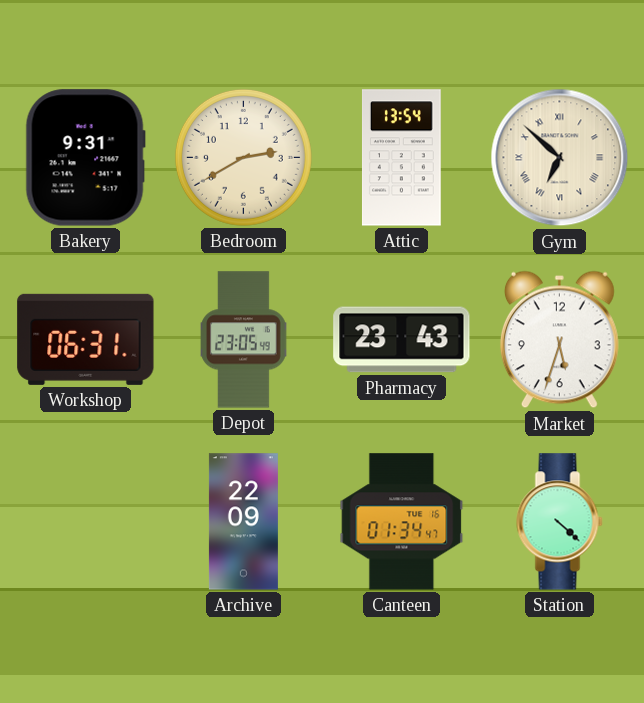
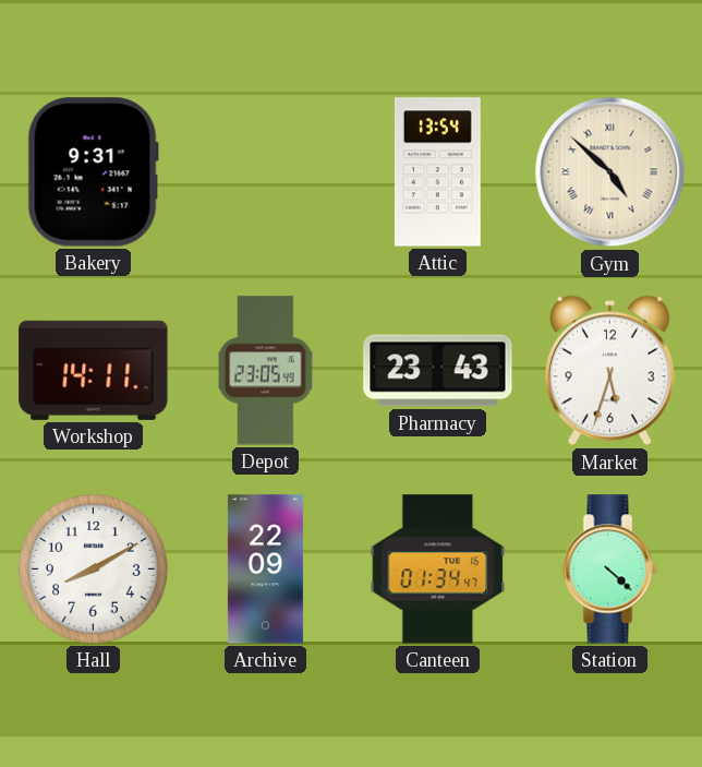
Bedroom: 2:40 -> none
Gym: 6:52 -> 4:52
Workshop: 06:31 -> 14:11
Hall: none -> 8:10
